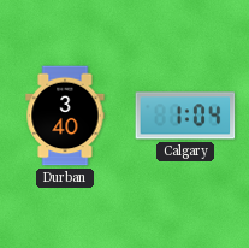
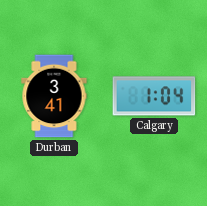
Durban: 3:40 -> 3:41
